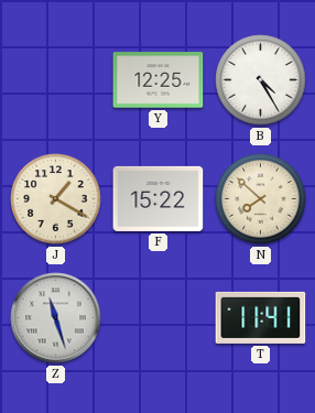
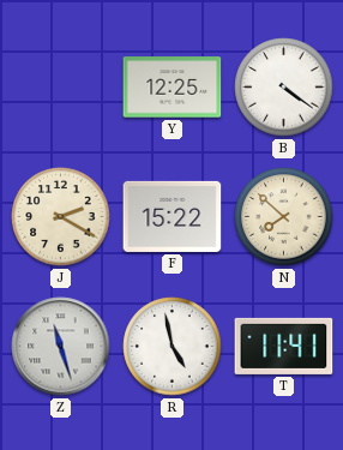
B: 4:25 -> 4:21
J: 1:20 -> 2:20
R: none -> 4:58
